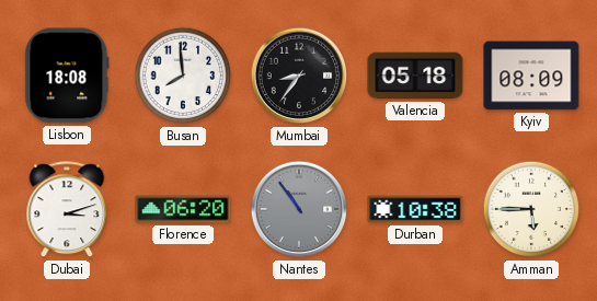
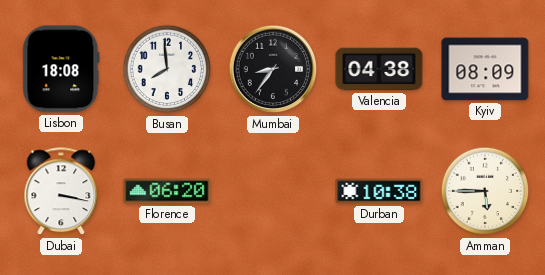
Valencia: 05:18 -> 04:38
Dubai: 3:12 -> 3:17
Nantes: 10:54 -> none
